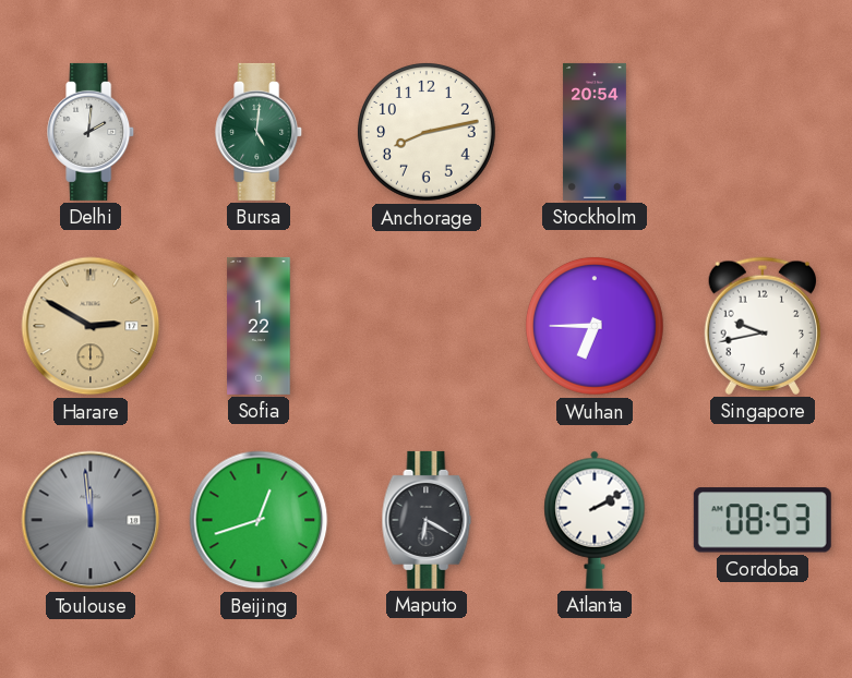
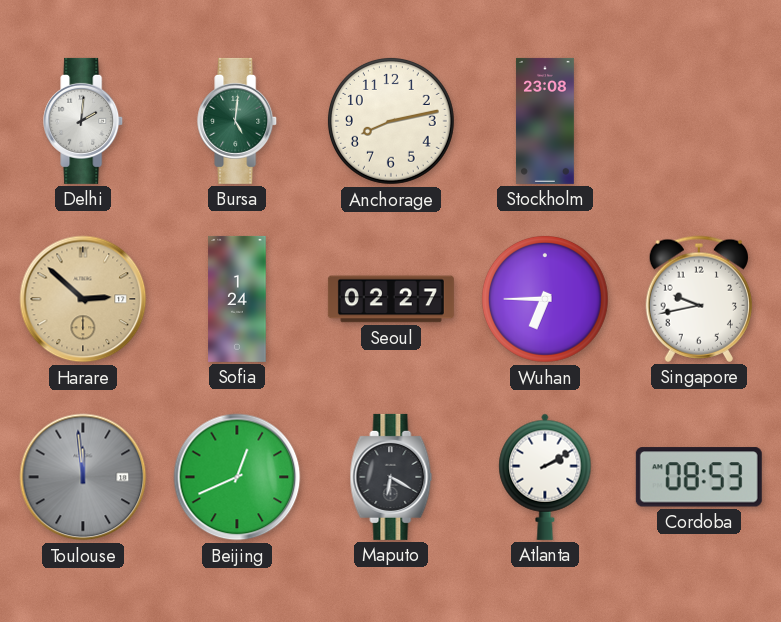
Stockholm: 20:54 -> 23:08
Harare: 2:50 -> 2:52
Sofia: 1:22 -> 1:24
Seoul: none -> 02:27
Beijing: 12:42 -> 12:41
